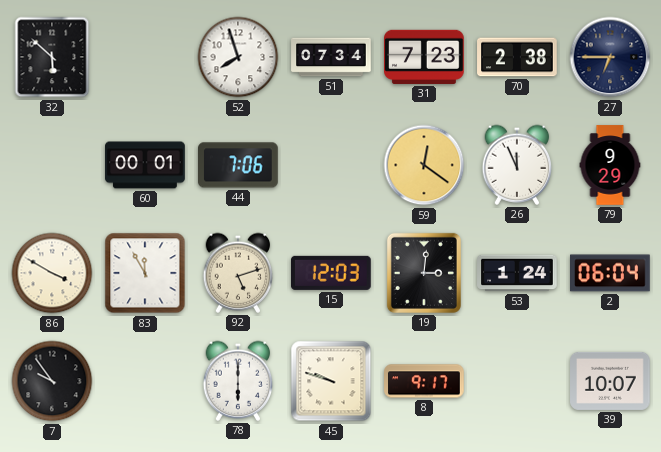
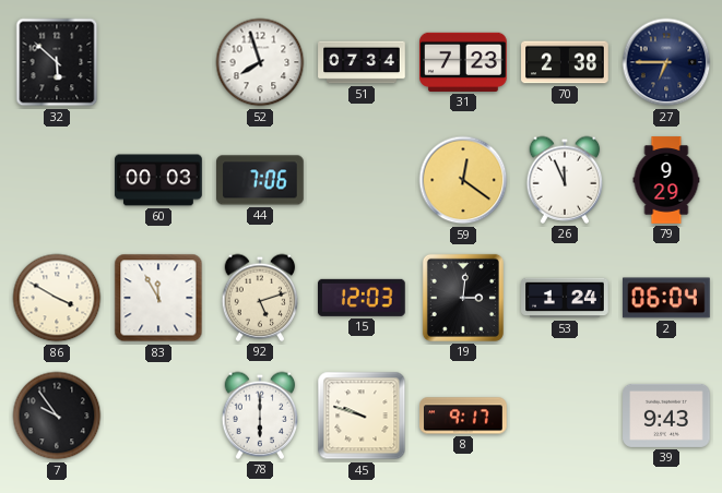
60: 00:01 -> 00:03
39: 10:07 -> 9:43
